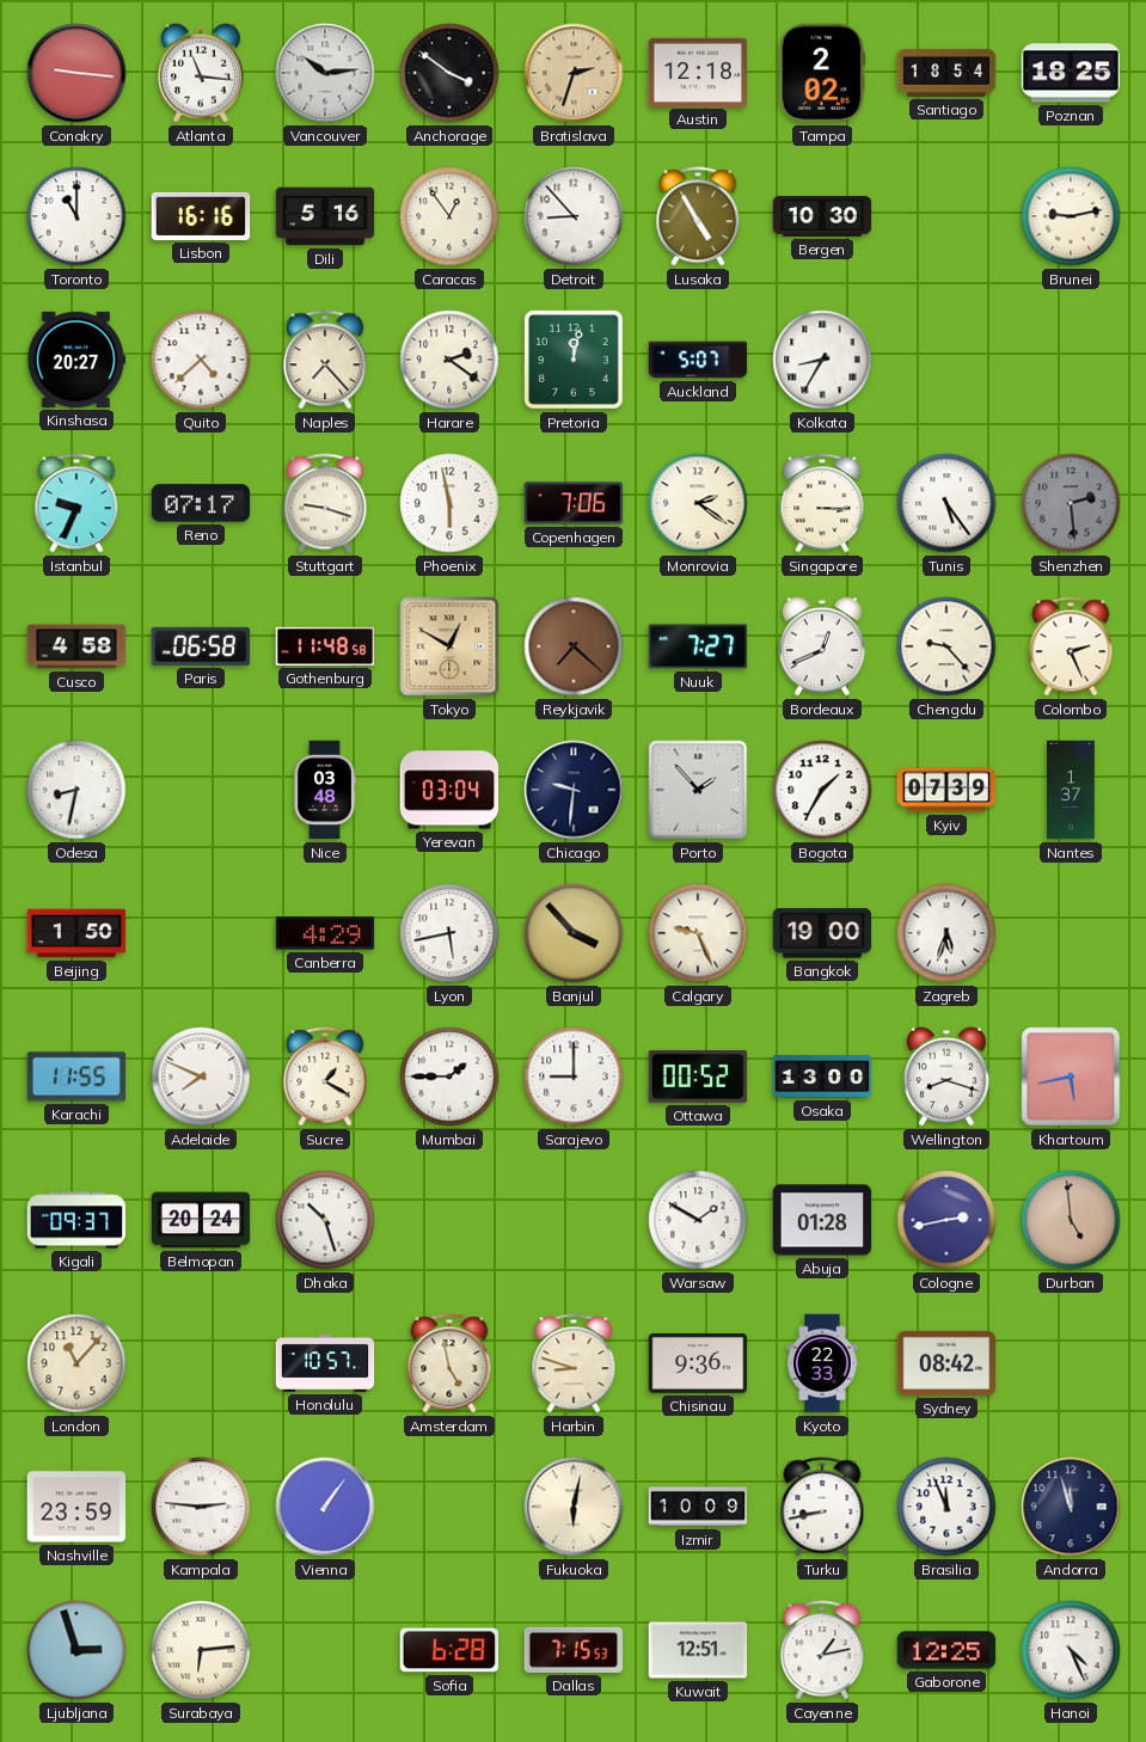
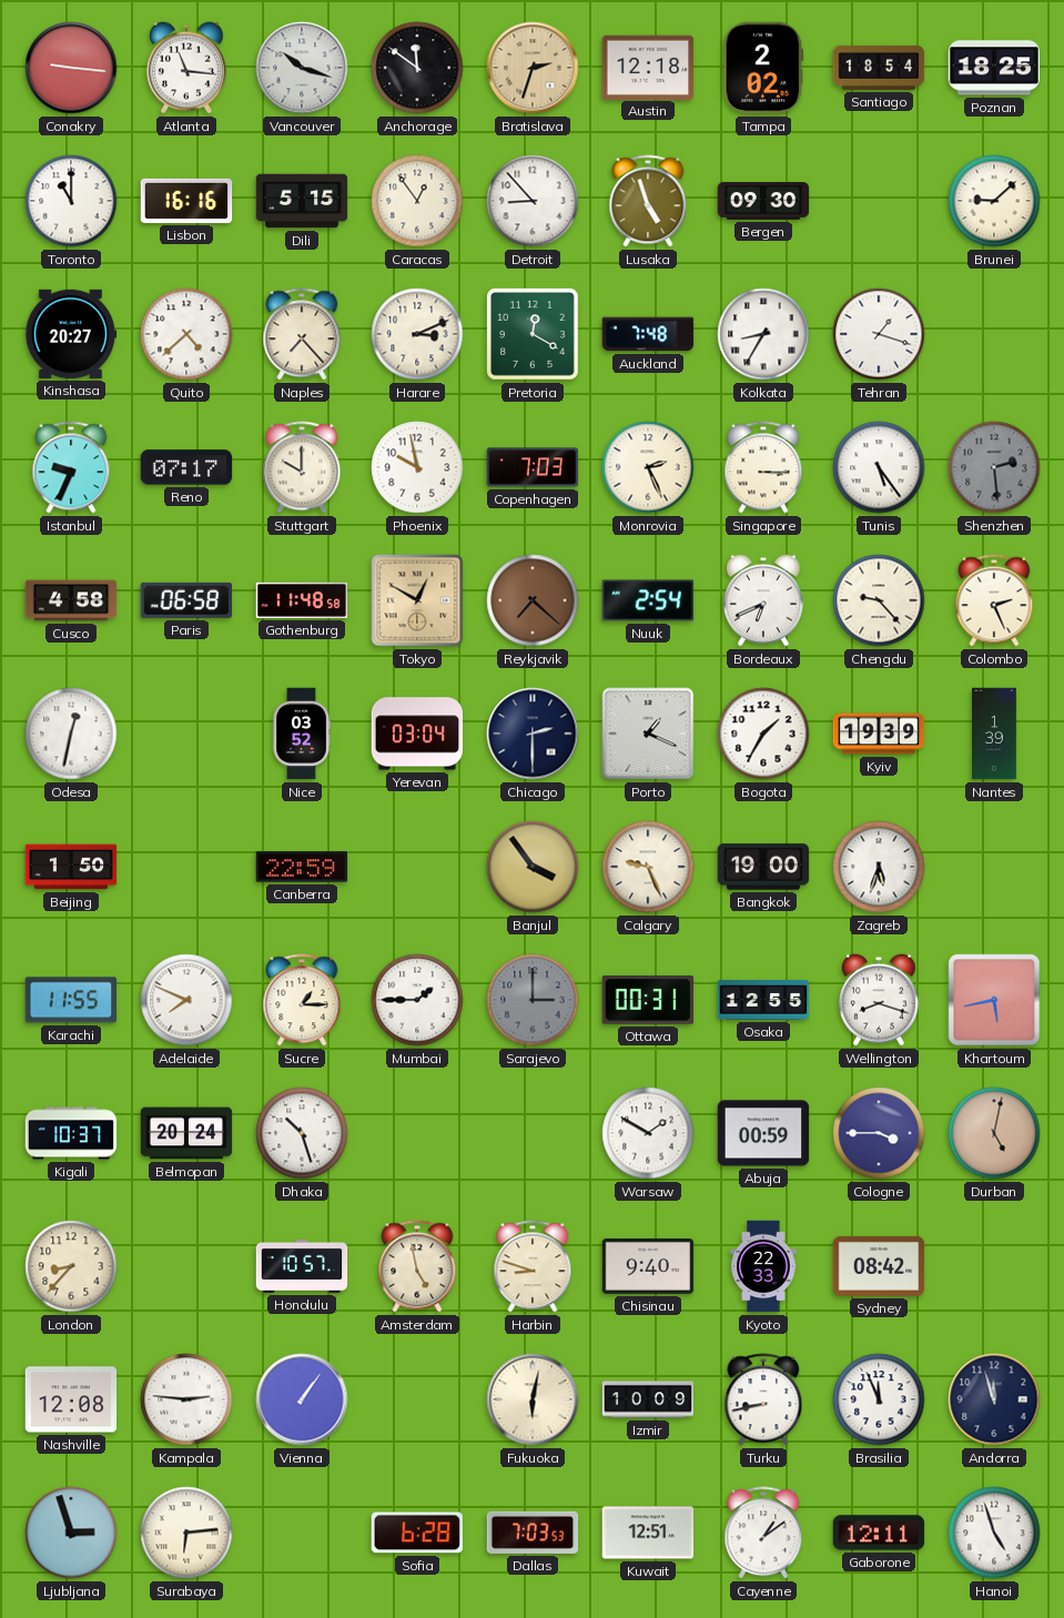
Vancouver: 10:14 -> 10:18
Anchorage: 3:51 -> 11:51
Dili: 5:16 -> 5:15
Lusaka: 4:55 -> 4:57
Bergen: 10:30 -> 09:30
Brunei: 9:13 -> 9:08
Harare: 2:21 -> 3:11
Pretoria: 12:02 -> 12:20
Auckland: 5:07 -> 7:48
Tehran: none -> 1:18
Stuttgart: 9:18 -> 10:00
Phoenix: 5:58 -> 9:58
Copenhagen: 7:06 -> 7:03
Monrovia: 2:21 -> 2:26
Nuuk: 7:27 -> 2:54
Bordeaux: 12:41 -> 6:41
Odesa: 8:32 -> 12:32
Nice: 03:48 -> 03:52
Chicago: 9:31 -> 2:30
Porto: 1:53 -> 1:19
Kyiv: 07:39 -> 19:39
Nantes: 1:37 -> 1:39
Canberra: 4:29 -> 22:59
Lyon: 5:43 -> none
Banjul: 3:53 -> 3:54
Sucre: 1:20 -> 1:15
Sarajevo: 9:00 -> 3:00
Sarajevo dial: white -> grey
Ottawa: 00:52 -> 00:31
Osaka: 13:00 -> 12:55
Kigali: 09:37 -> 10:37
Abuja: 01:28 -> 00:59
Cologne: 2:43 -> 3:45
Durban: 4:59 -> 5:02
London: 11:07 -> 8:37
Chisinau: 9:36 -> 9:40
Nashville: 23:59 -> 12:08
Dallas: 7:15 -> 7:03
Cayenne: 1:13 -> 1:09
Gaborone: 12:25 -> 12:11
Hanoi: 4:26 -> 4:57
